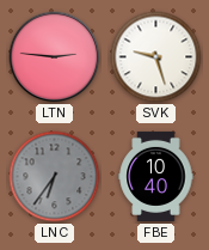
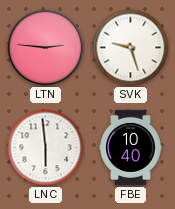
LNC: 6:36 -> 5:59
LNC dial: grey -> white
